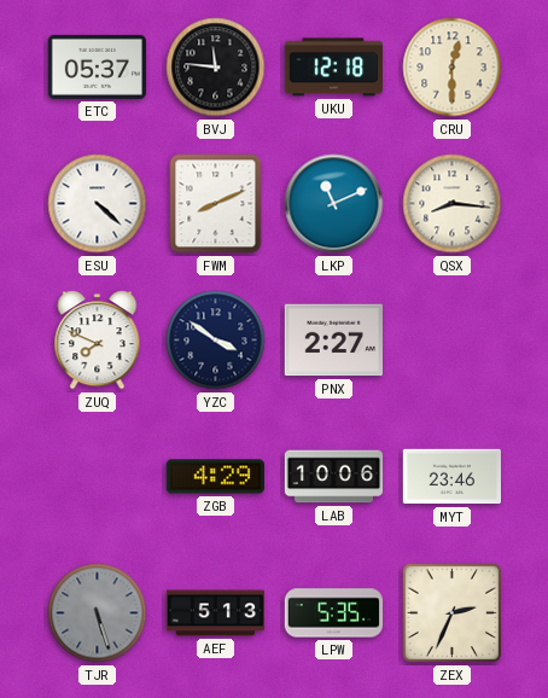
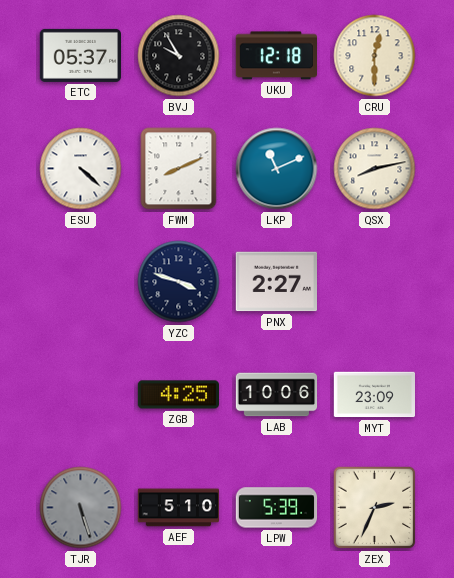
BVJ: 11:46 -> 9:55
QSX: 8:16 -> 8:13
ZUQ: 7:49 -> none
YZC: 3:51 -> 3:48
ZGB: 4:29 -> 4:25
MYT: 23:46 -> 23:09
AEF: 5:13 -> 5:10
LPW: 5:35 -> 5:39
